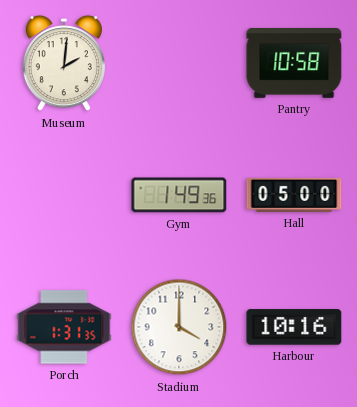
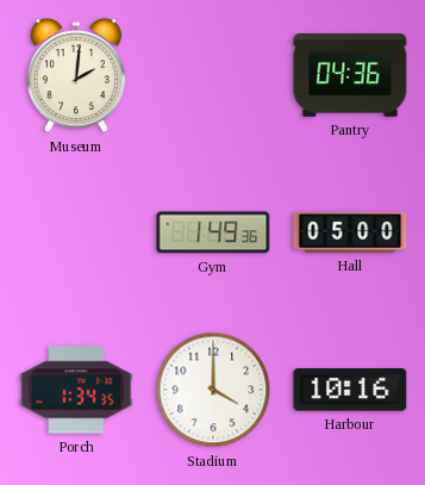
Pantry: 10:58 -> 04:36
Porch: 1:31 -> 1:34
